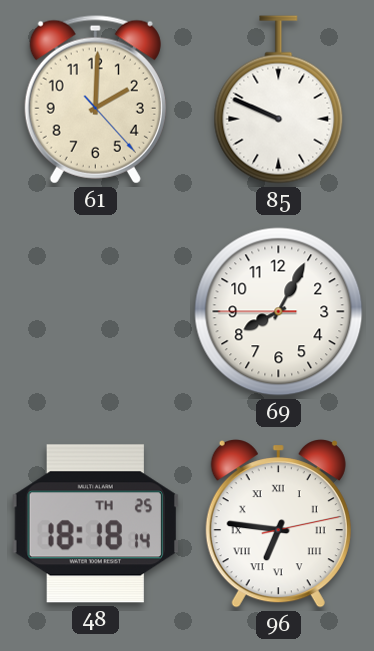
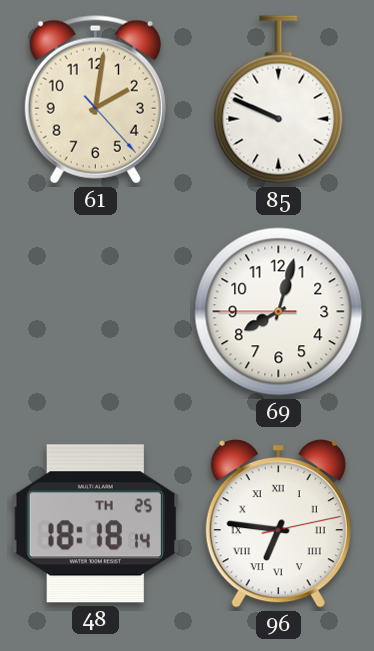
61: 2:00 -> 2:01
69: 8:04 -> 8:02
